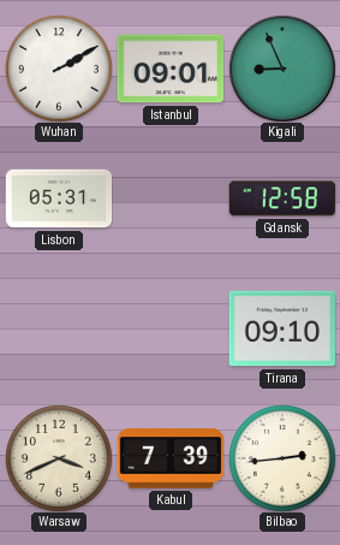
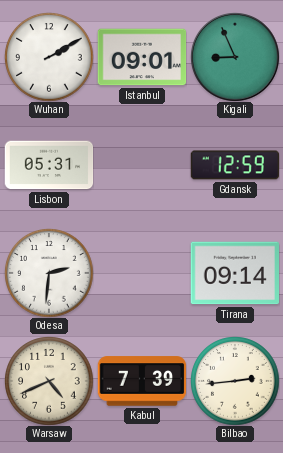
Gdansk: 12:58 -> 12:59
Odesa: none -> 2:31
Tirana: 09:10 -> 09:14
Warsaw: 3:41 -> 4:41
